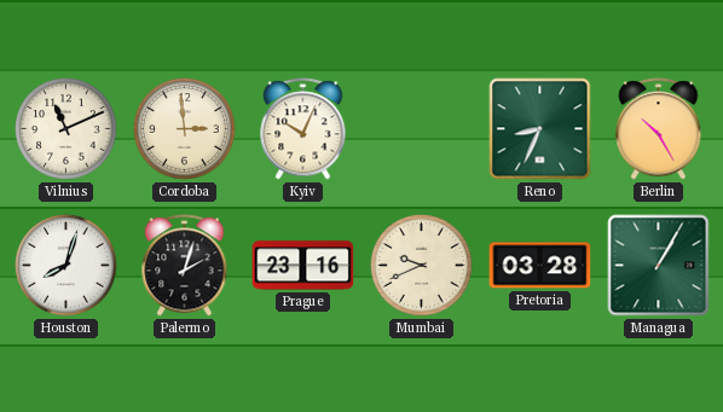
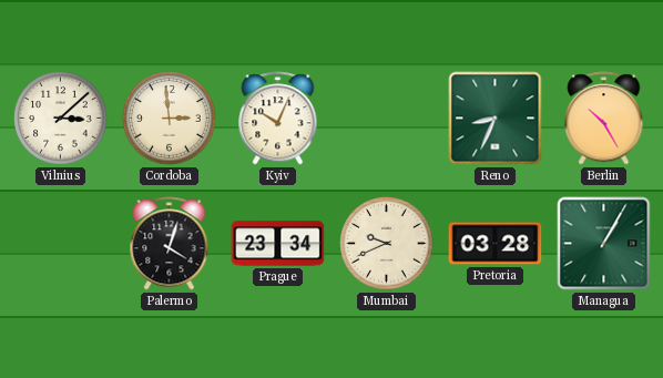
Vilnius: 11:11 -> 3:08
Houston: 8:03 -> none
Palermo: 2:03 -> 4:03
Prague: 23:16 -> 23:34
